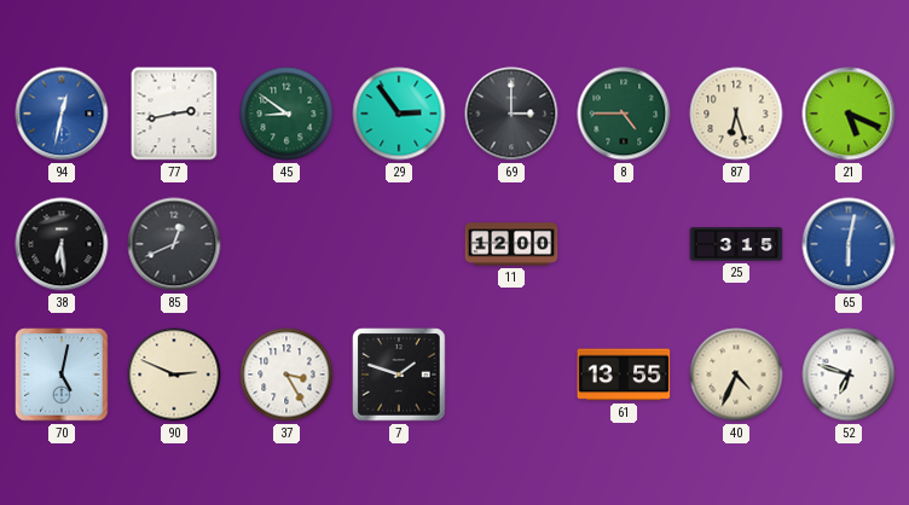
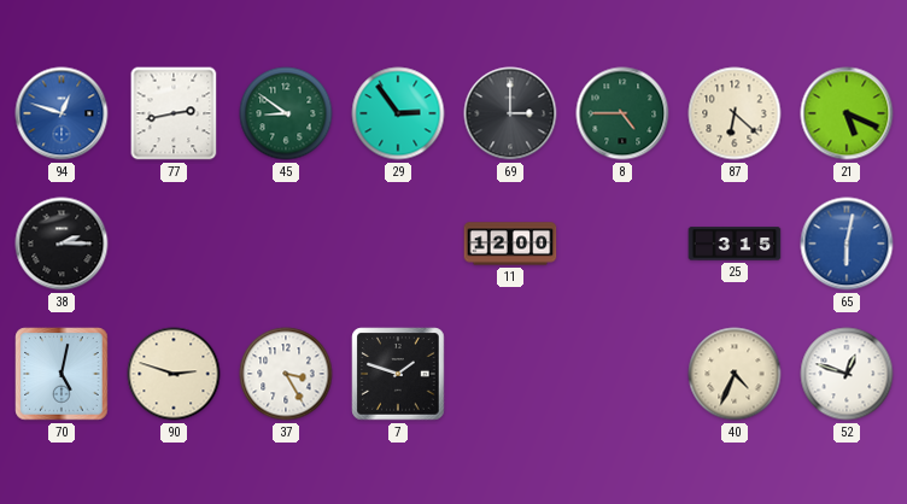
94: 12:32 -> 12:48
87: 6:27 -> 6:22
38: 6:29 -> 2:15
85: 12:41 -> none
90: 2:49 -> 2:48
61: 13:55 -> none
52: 6:48 -> 12:48
